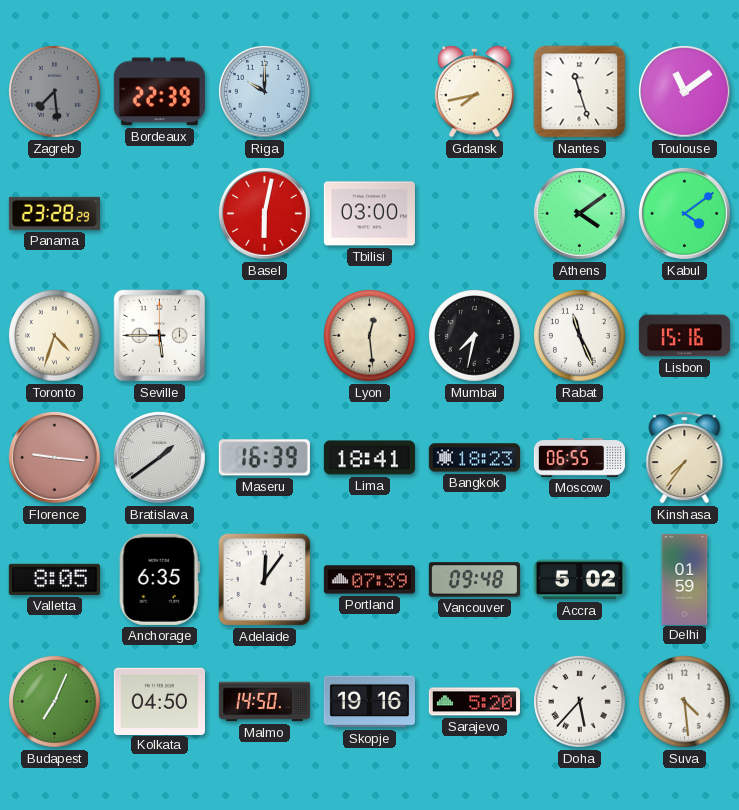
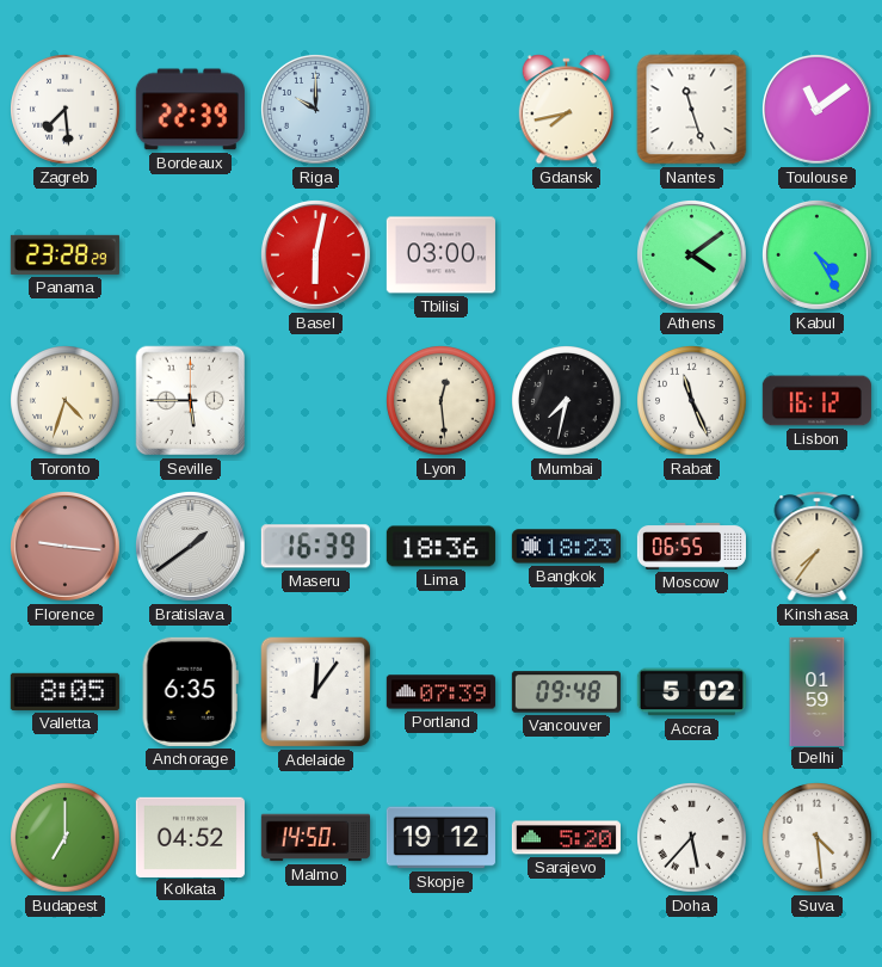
Zagreb dial: grey -> white
Kabul: 4:09 -> 4:25
Lisbon: 15:16 -> 16:12
Lima: 18:41 -> 18:36
Budapest: 7:04 -> 7:00
Kolkata: 04:50 -> 04:52
Skopje: 19:16 -> 19:12
